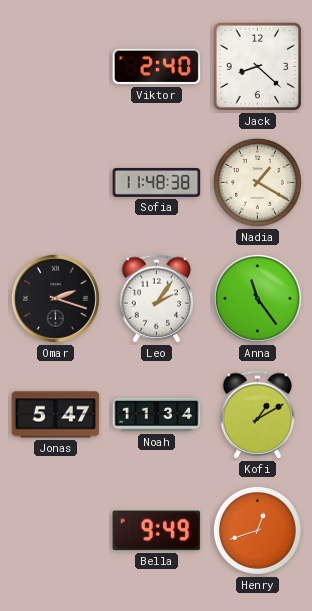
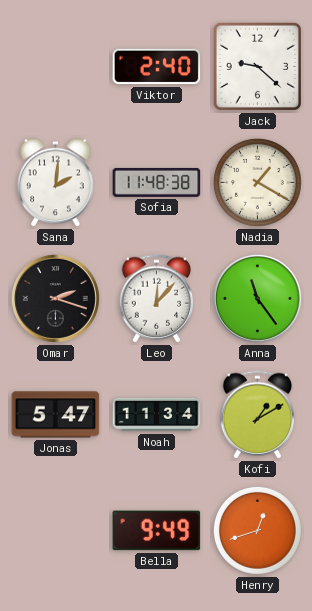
Jack: 8:22 -> 9:22
Sana: none -> 2:01
Leo: 2:06 -> 12:07
